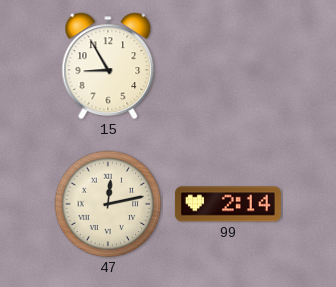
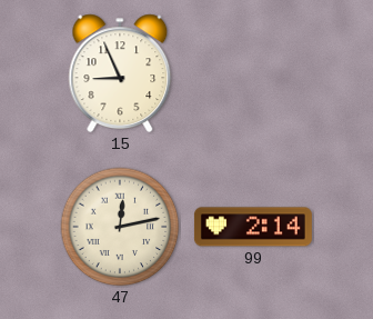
15: 8:55 -> 8:56
